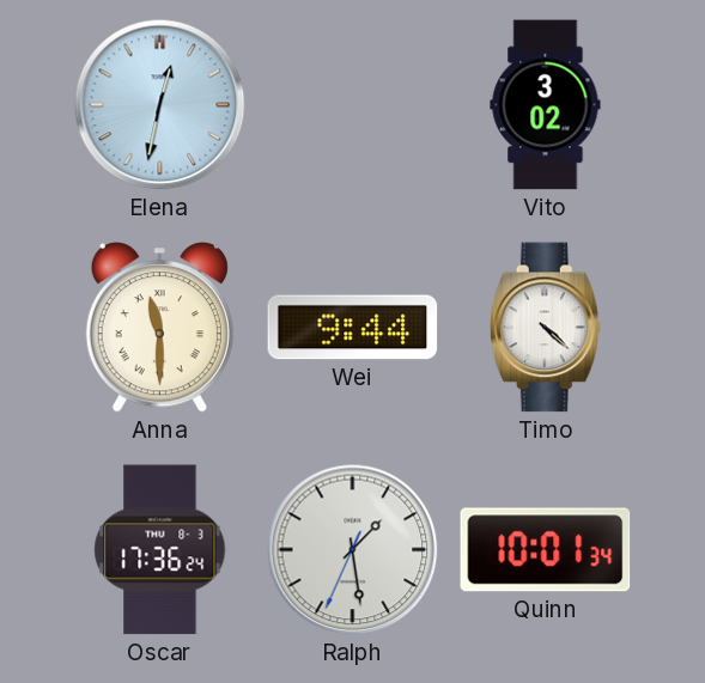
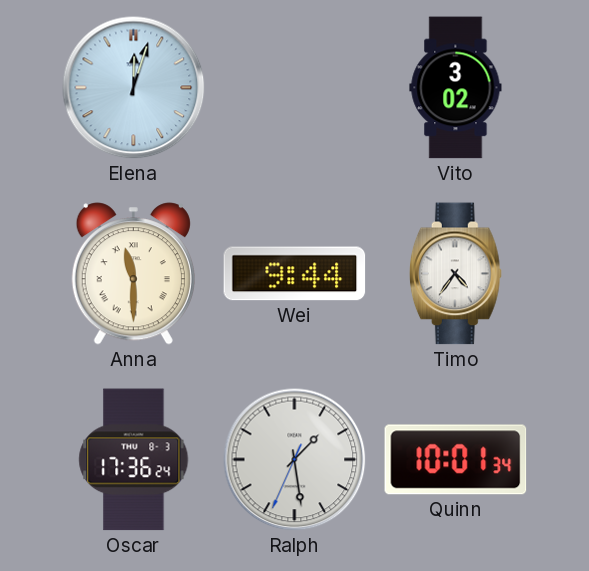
Elena: 12:32 -> 12:03
Timo: 4:22 -> 4:36
